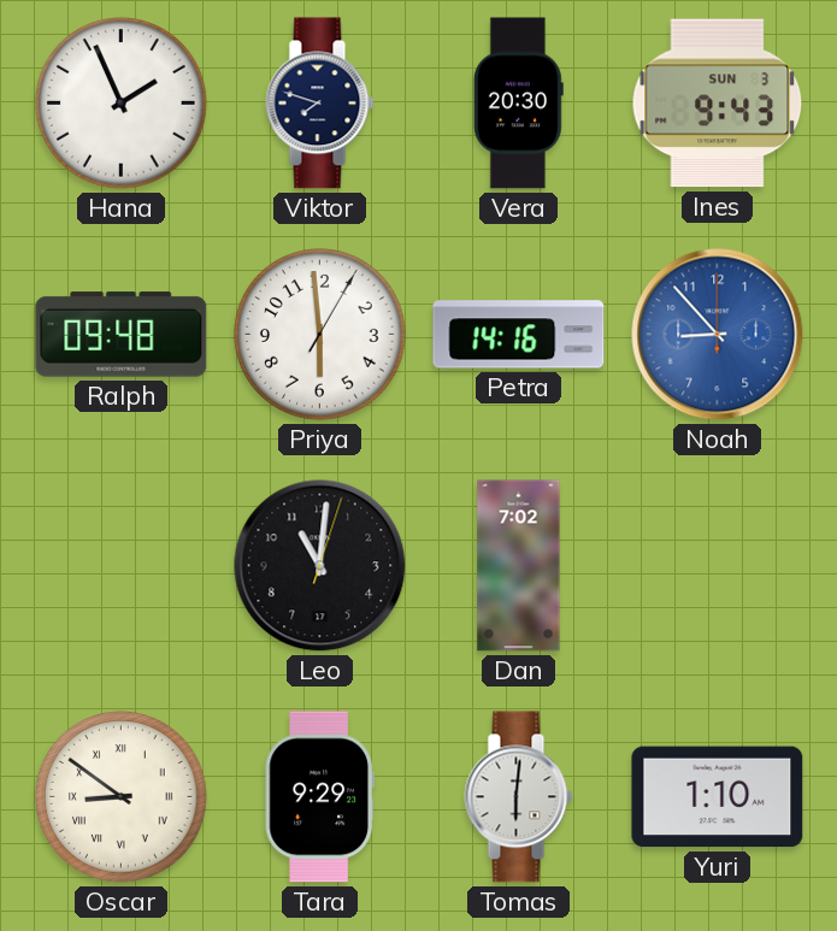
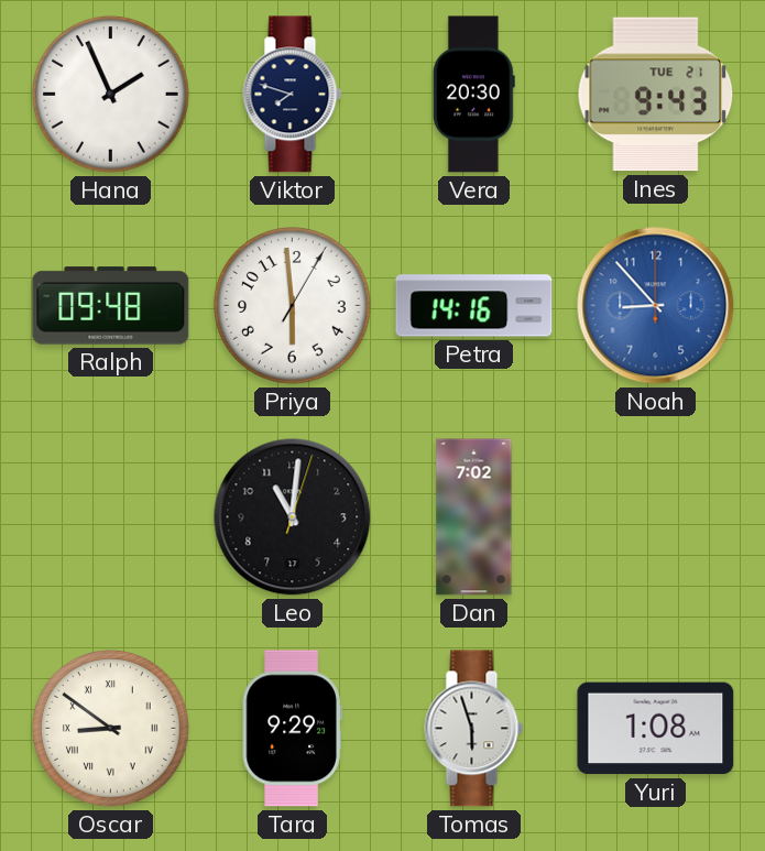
Ines date: SUN 3 -> TUE 21
Tomas: 6:01 -> 5:57
Yuri: 1:10 -> 1:08
